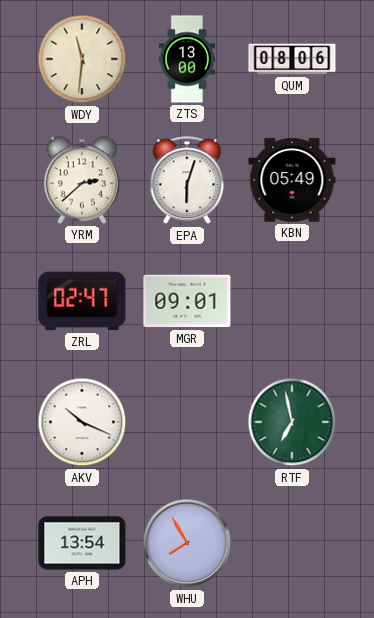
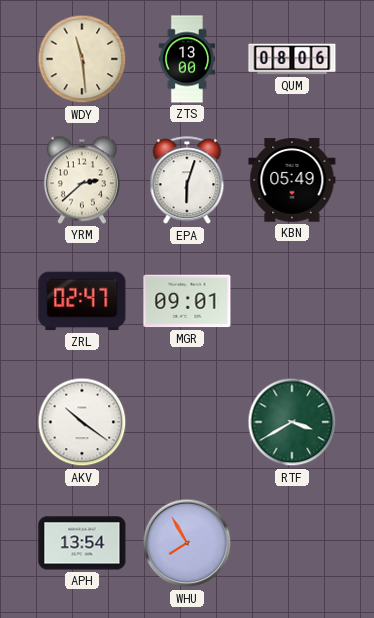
WDY: 11:31 -> 11:29
AKV: 10:19 -> 10:21
RTF: 6:58 -> 3:40
